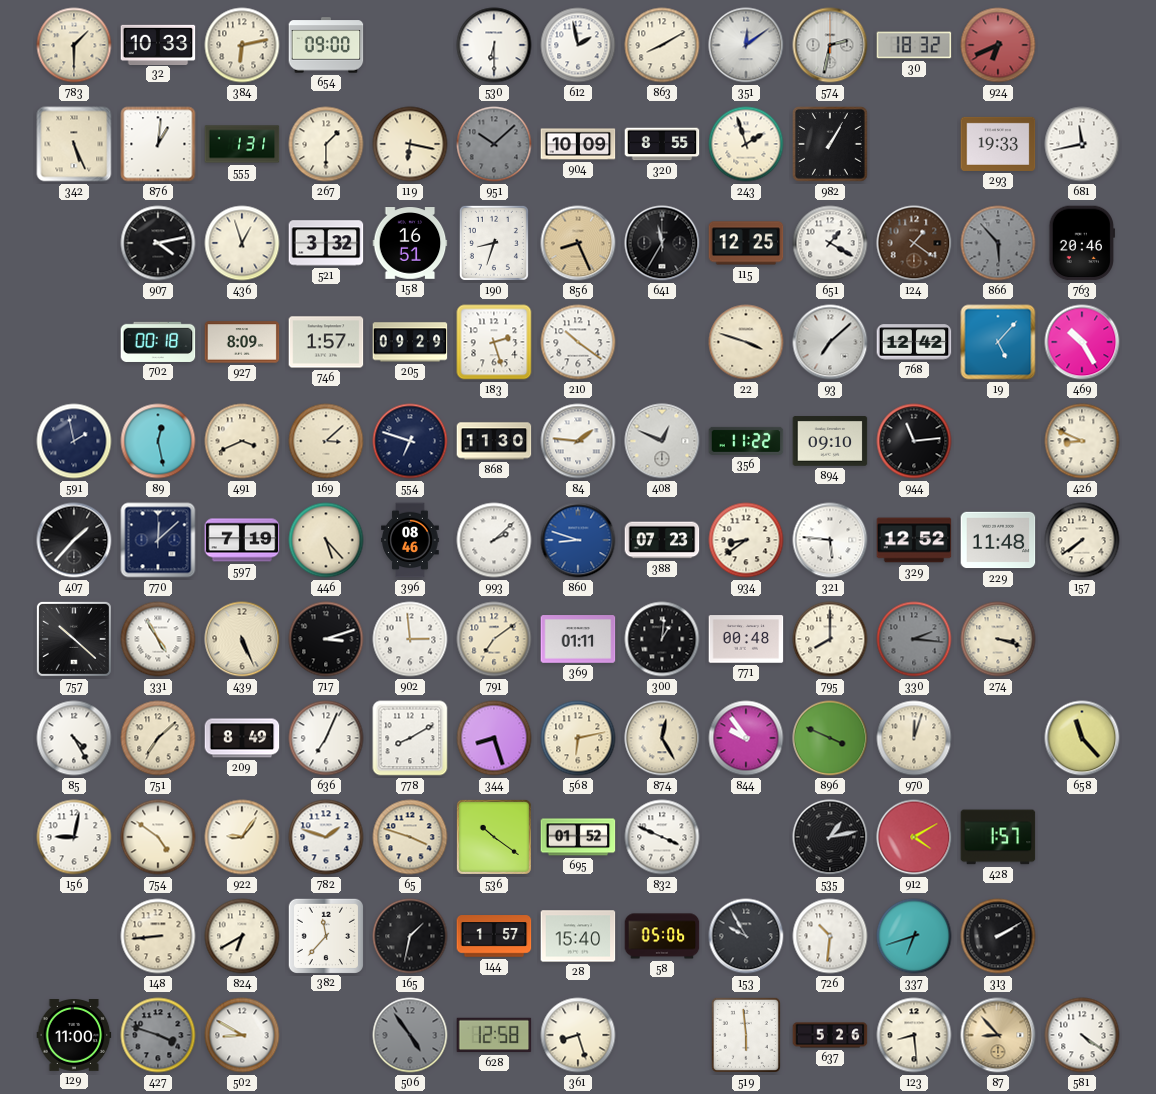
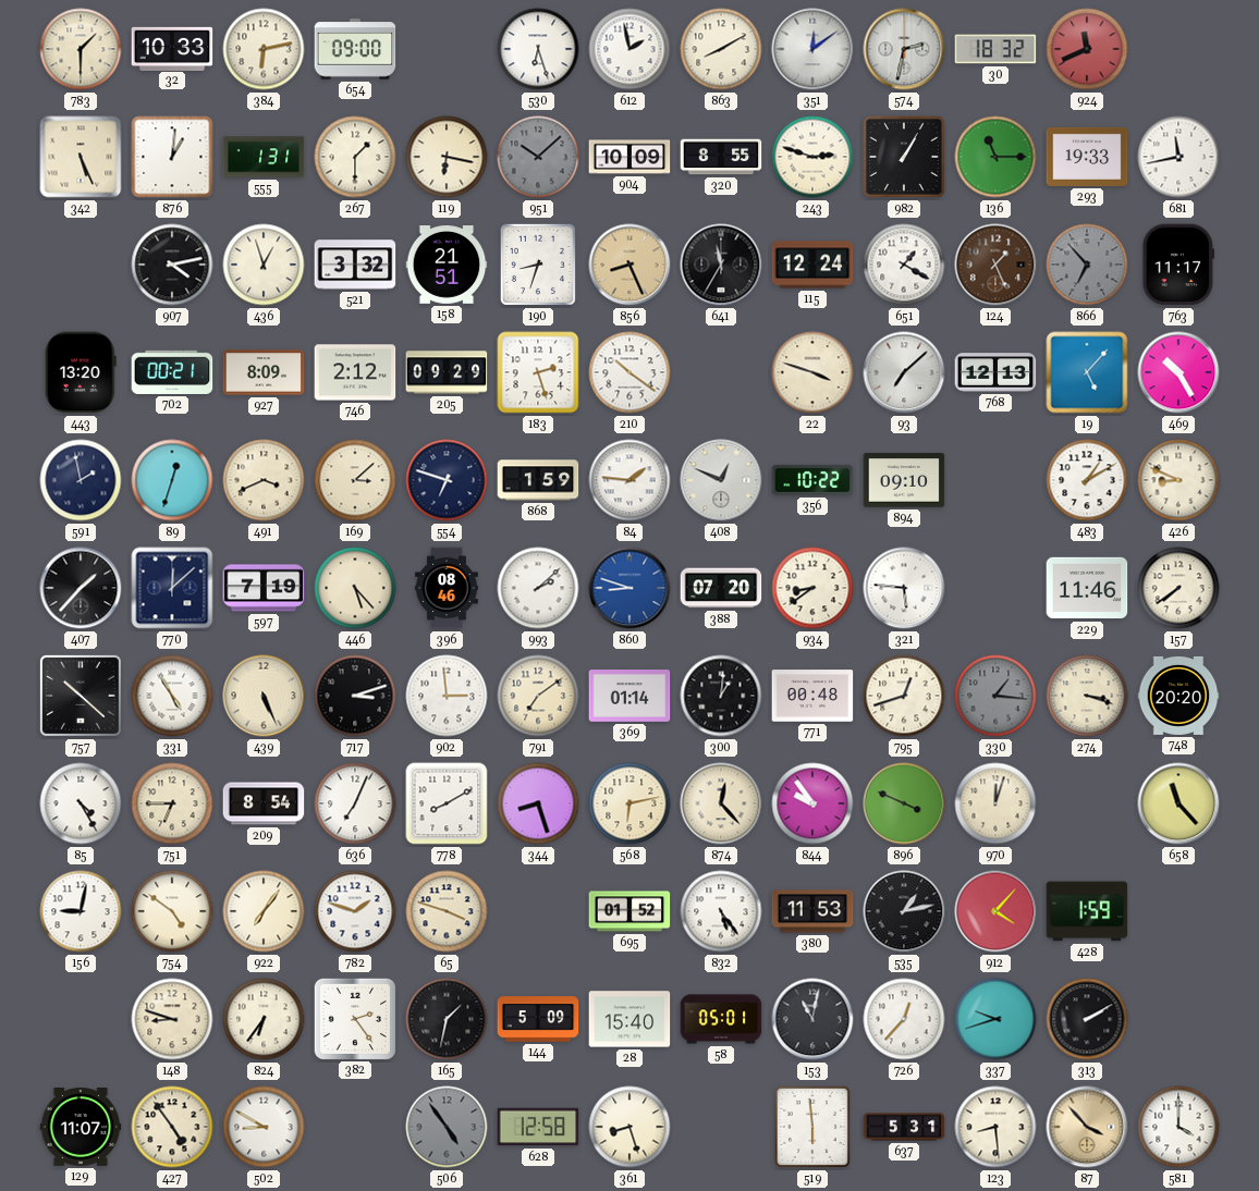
530: 6:30 -> 6:27
924: 6:41 -> 11:41
243: 1:57 -> 2:48
136: none -> 11:15
158: 16:51 -> 21:51
115: 12:25 -> 12:24
124: 1:21 -> 1:26
866: 5:53 -> 6:53
763: 20:46 -> 11:17
443: none -> 13:20
702: 00:18 -> 00:21
746: 1:57 -> 2:12
768: 12:42 -> 12:13
89: 12:28 -> 12:33
868: 11:30 -> 1:59
356: 11:22 -> 10:22
944: 11:14 -> none
483: none -> 1:10
388: 07:23 -> 07:20
329: 12:52 -> none
229: 11:48 -> 11:46
369: 01:11 -> 01:14
795: 8:00 -> 12:42
330: 2:16 -> 1:16
748: none -> 20:20
751: 7:08 -> 6:45
209: 8:49 -> 8:54
874: 12:25 -> 12:23
922: 9:06 -> 7:06
536: 10:21 -> none
832: 3:49 -> 5:24
380: none -> 11:53
912: 4:10 -> 4:07
428: 1:57 -> 1:59
148: 8:44 -> 8:48
824: 6:40 -> 6:36
382: 11:37 -> 2:24
144: 1:57 -> 5:09
58: 05:06 -> 05:01
153: 9:55 -> 11:02
726: 10:31 -> 12:37
337: 6:42 -> 9:42
129: 11:00 -> 11:07
427: 3:48 -> 4:54
427 dial: grey -> cream
637: 5:26 -> 5:31
87: 8:53 -> 3:53
581: 4:21 -> 4:00
